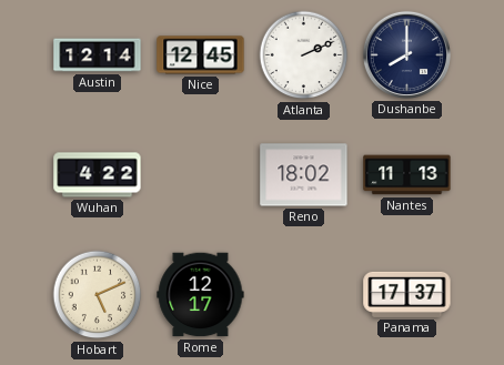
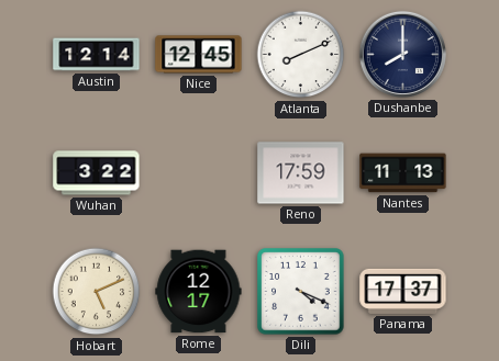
Atlanta: 2:11 -> 8:11
Wuhan: 4:22 -> 3:22
Reno: 18:02 -> 17:59
Dili: none -> 4:19
